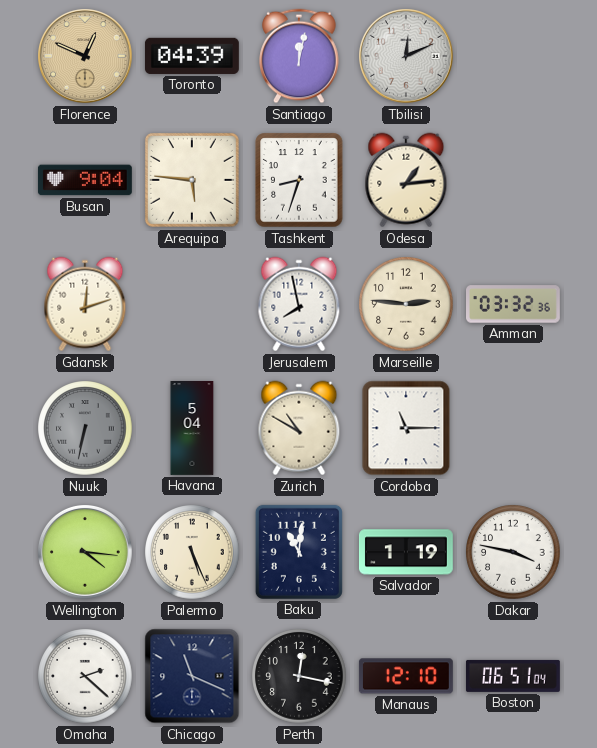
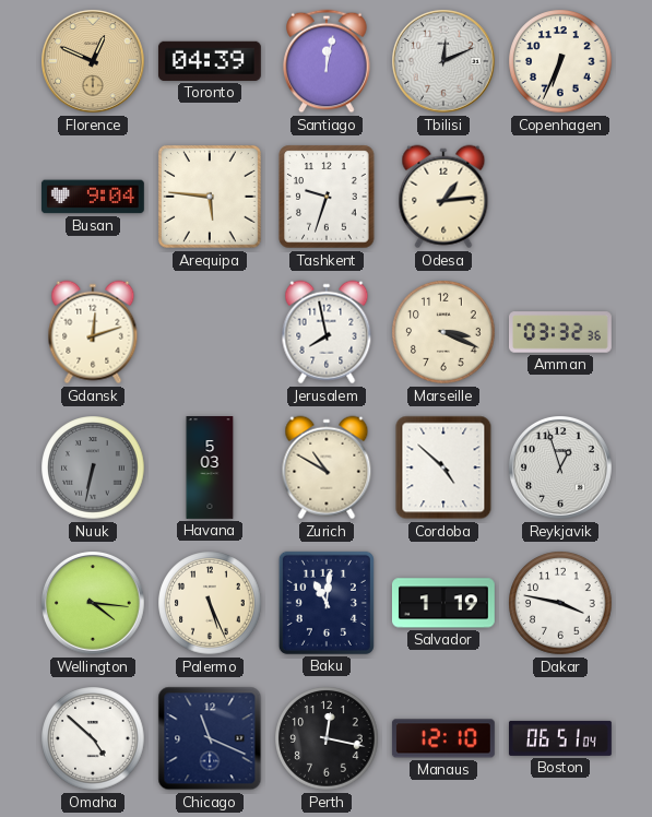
Copenhagen: none -> 6:34
Tashkent: 8:33 -> 9:33
Marseille: 2:46 -> 3:19
Havana: 5:04 -> 5:03
Cordoba: 11:15 -> 4:52
Reykjavik: none -> 12:57
Omaha: 2:22 -> 4:52
